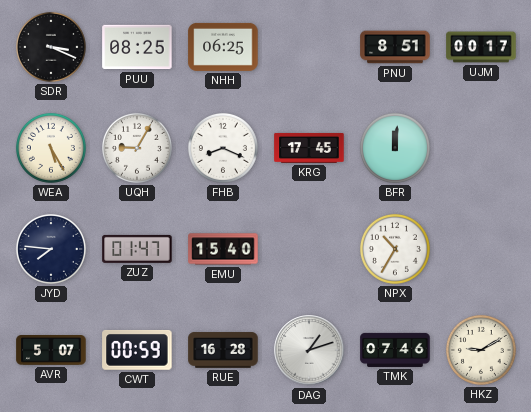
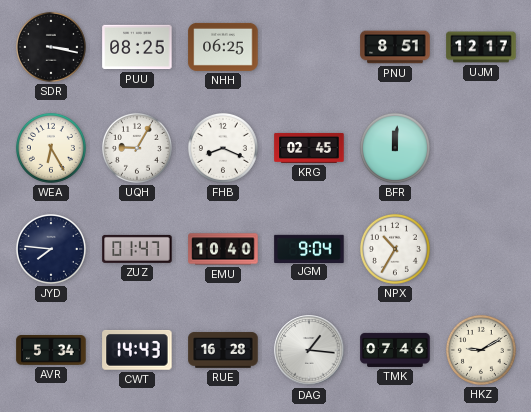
SDR: 3:19 -> 3:17
UJM: 00:17 -> 12:17
WEA: 5:25 -> 6:25
KRG: 17:45 -> 02:45
EMU: 15:40 -> 10:40
JGM: none -> 9:04
AVR: 5:07 -> 5:34
CWT: 00:59 -> 14:43
DAG: 1:12 -> 1:16
